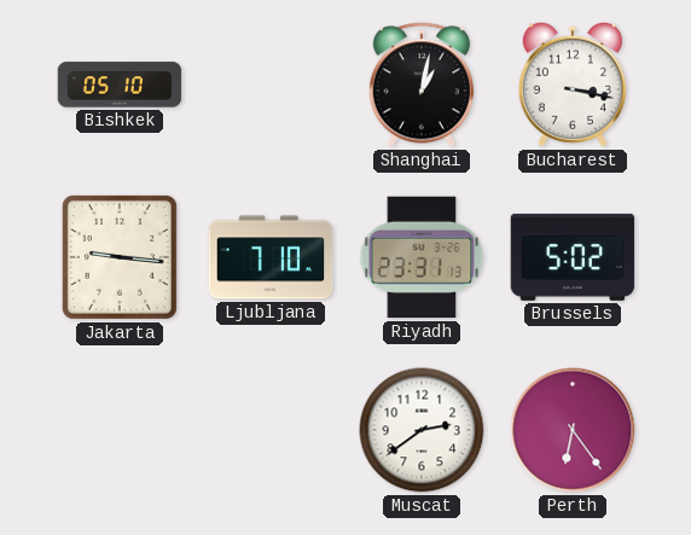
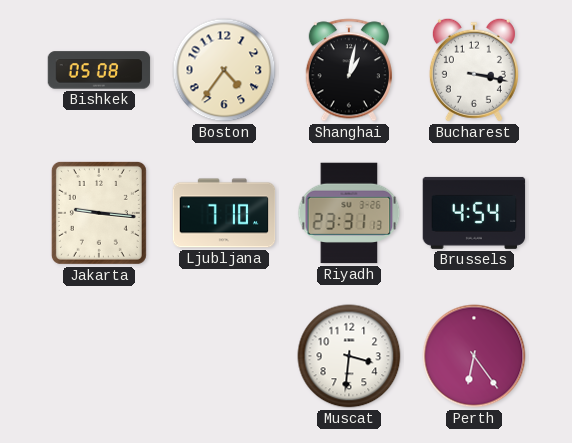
Bishkek: 05:10 -> 05:08
Boston: none -> 4:36
Brussels: 5:02 -> 4:54
Muscat: 2:39 -> 3:31
